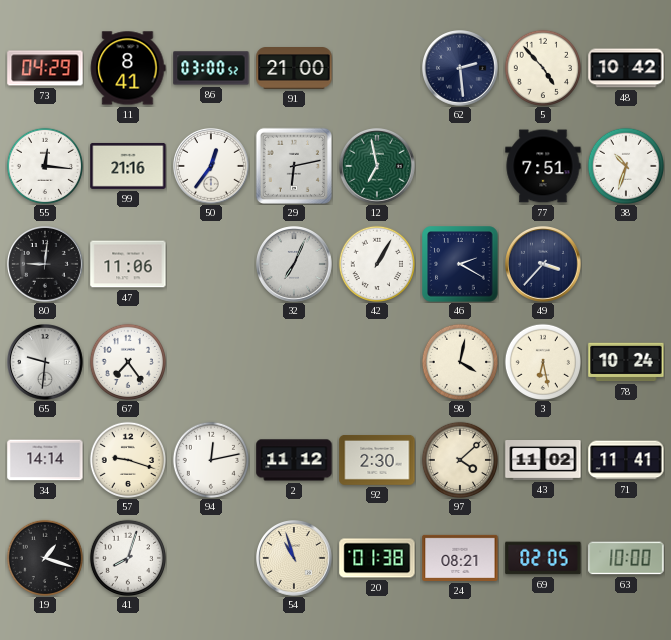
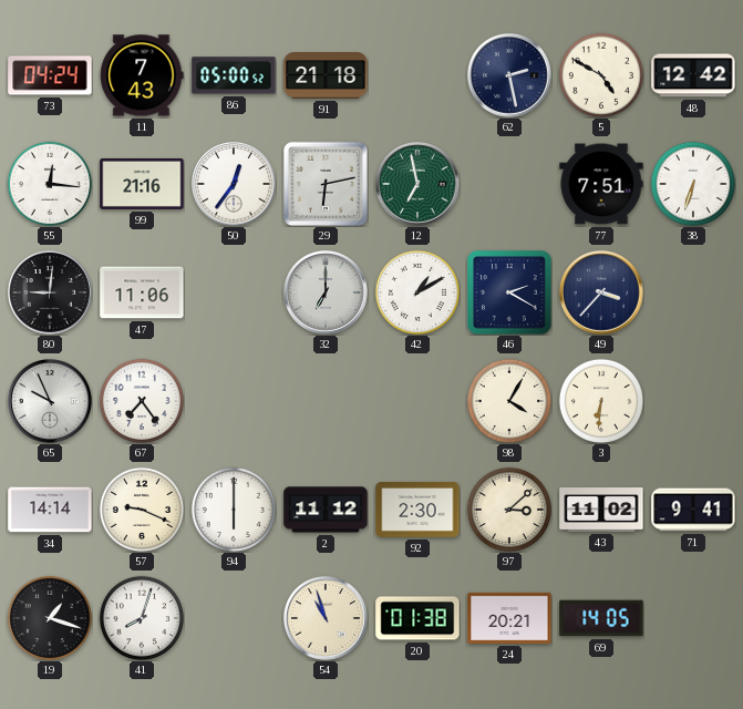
73: 04:29 -> 04:24
11: 8:41 -> 7:43
86: 03:00 -> 05:00
91: 21:00 -> 21:18
62: 2:29 -> 2:28
5: 4:53 -> 4:50
48: 10:42 -> 12:42
38: 10:33 -> 6:33
32: 7:04 -> 7:00
42: 1:05 -> 1:10
65: 9:31 -> 9:56
98: 4:02 -> 4:05
3: 6:28 -> 6:31
78: 10:24 -> none
57: 9:18 -> 9:19
94: 12:13 -> 6:00
97: 4:08 -> 3:08
71: 11:41 -> 9:41
24: 08:21 -> 20:21
69: 02:05 -> 14:05
63: 10:00 -> none
